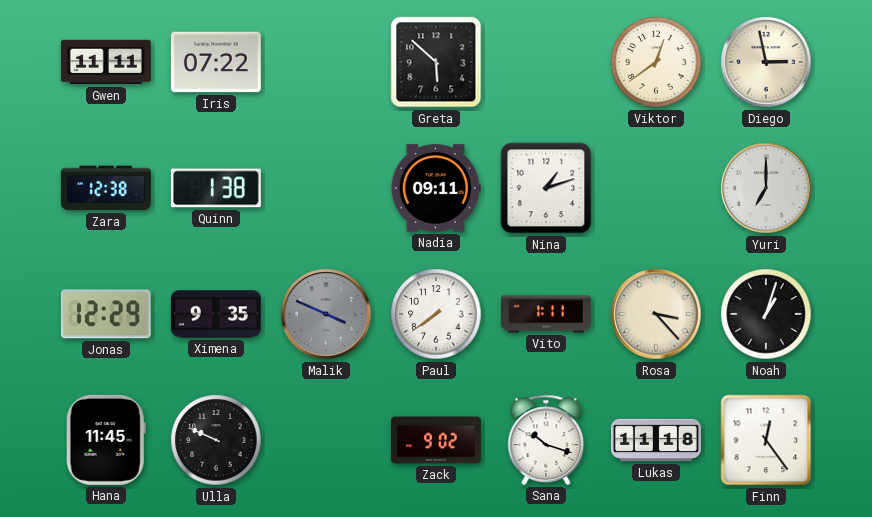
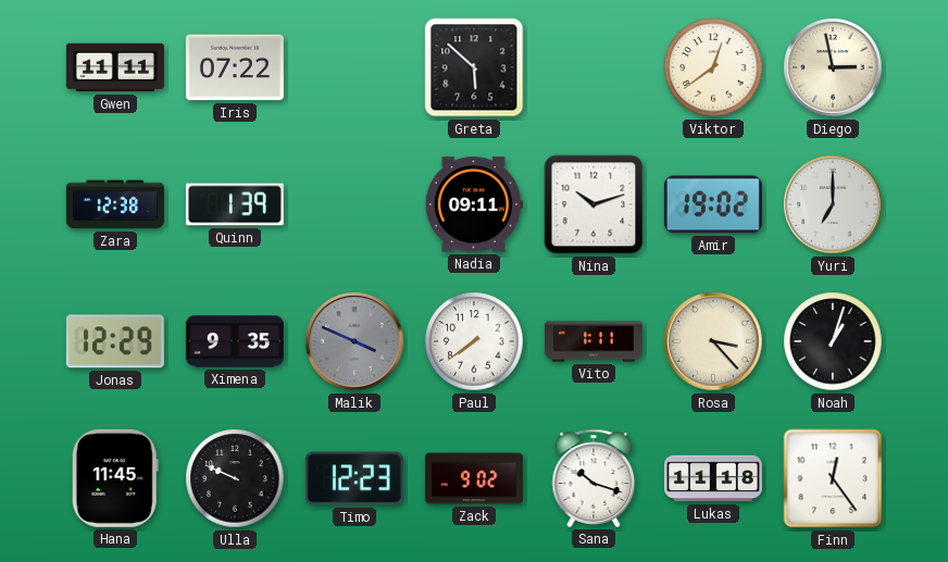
Quinn: 1:38 -> 1:39
Nina: 1:12 -> 10:12
Amir: none -> 19:02
Timo: none -> 12:23
